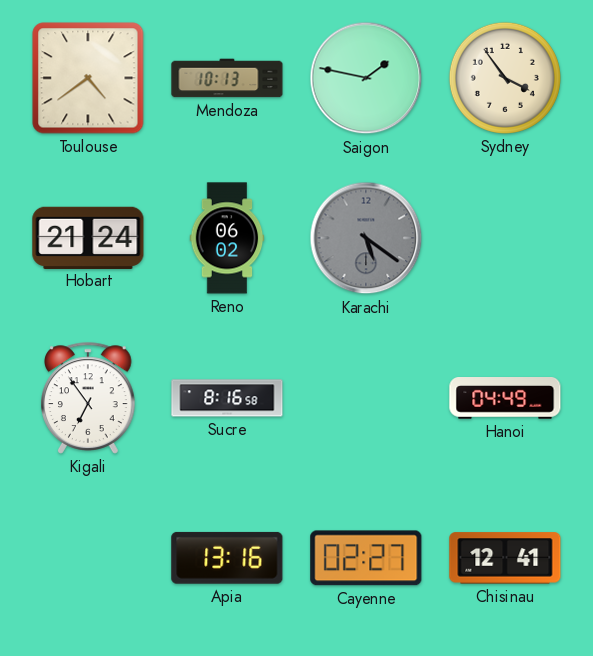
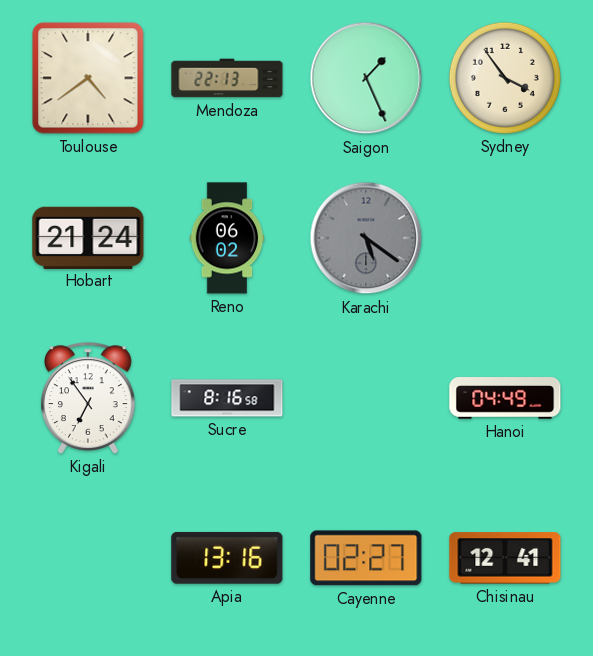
Mendoza: 10:13 -> 22:13
Saigon: 1:47 -> 1:26
